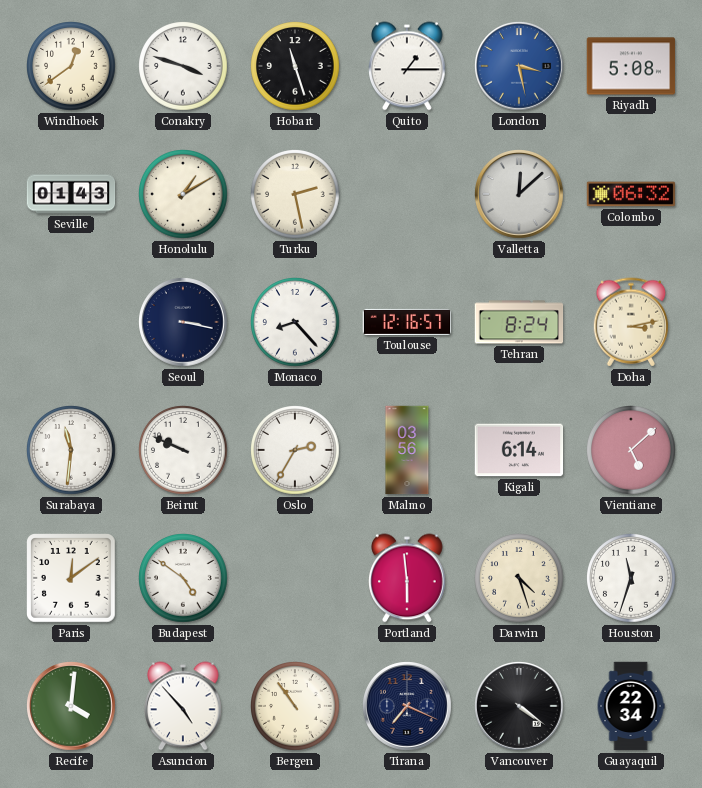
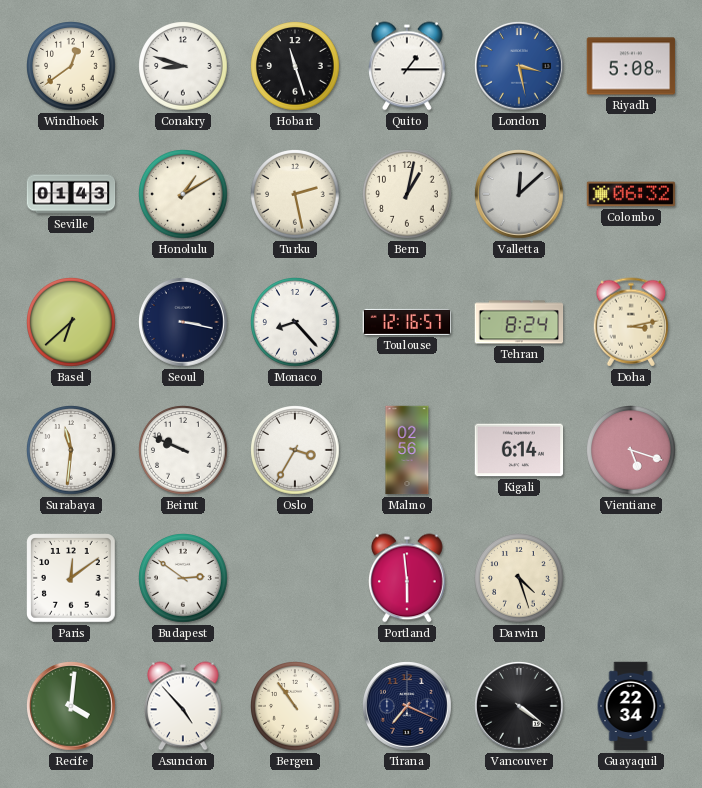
Conakry: 3:48 -> 8:48
Bern: none -> 1:02
Basel: none -> 6:38
Oslo: 2:35 -> 3:35
Malmo: 03:56 -> 02:56
Vientiane: 5:08 -> 5:18
Budapest: 4:51 -> 2:51
Houston: 11:33 -> none
